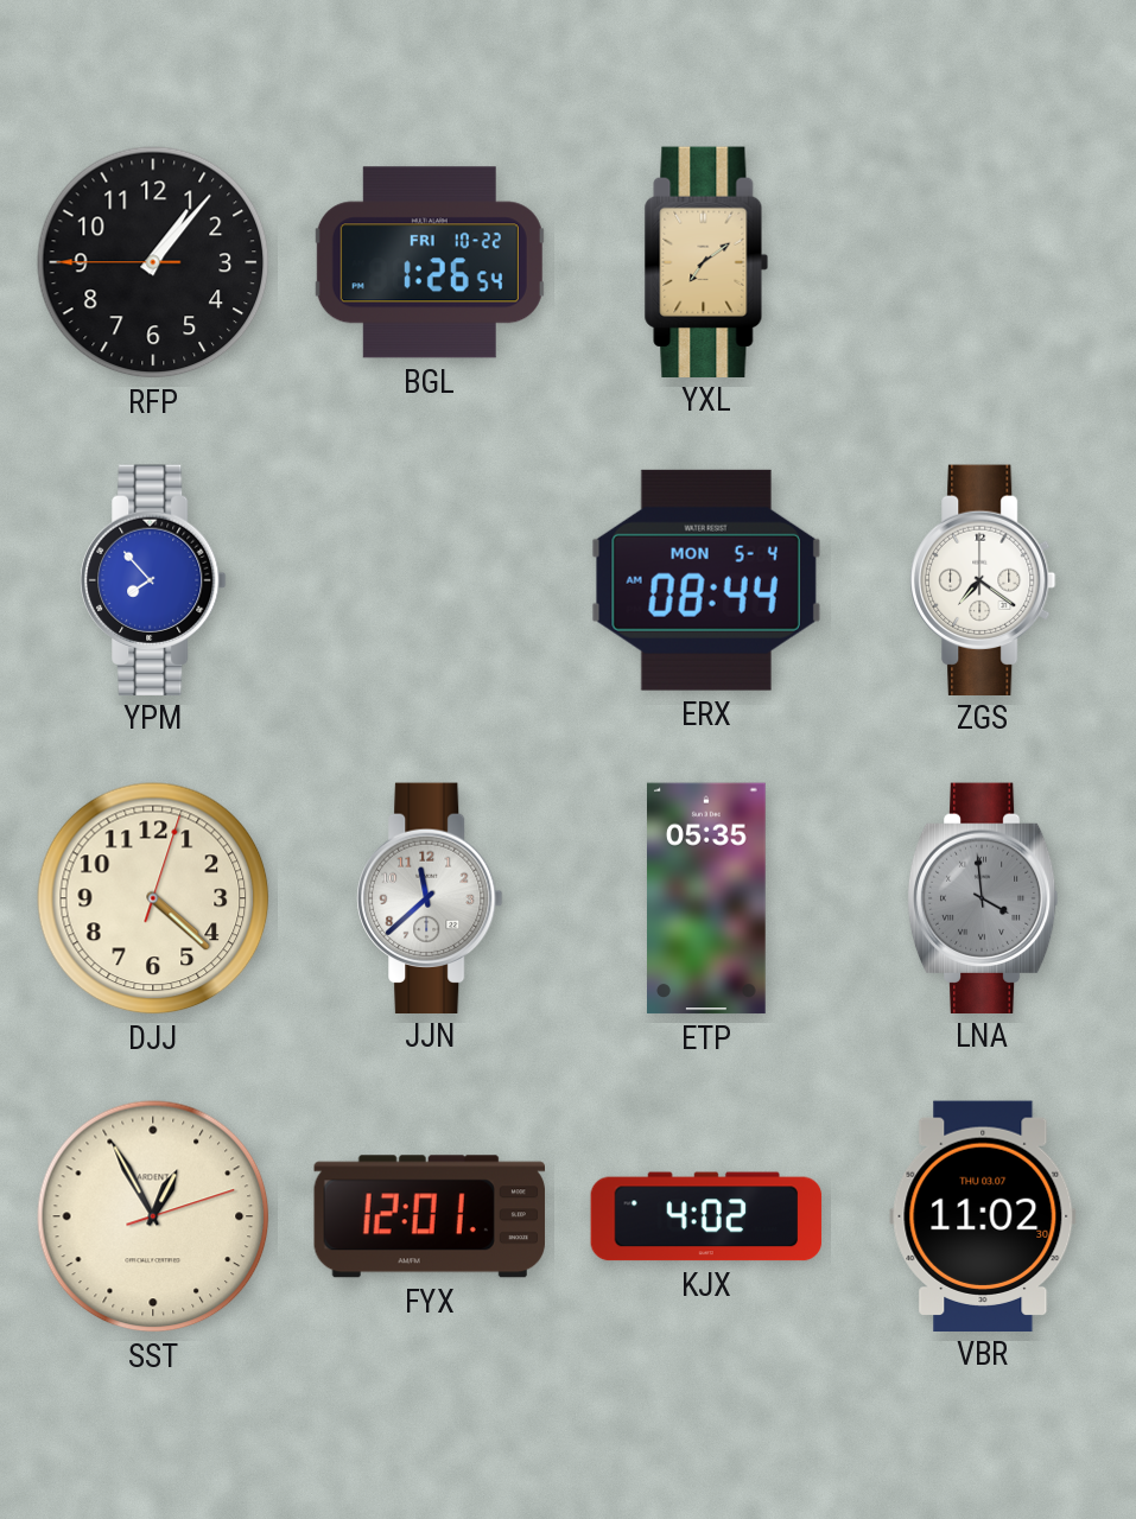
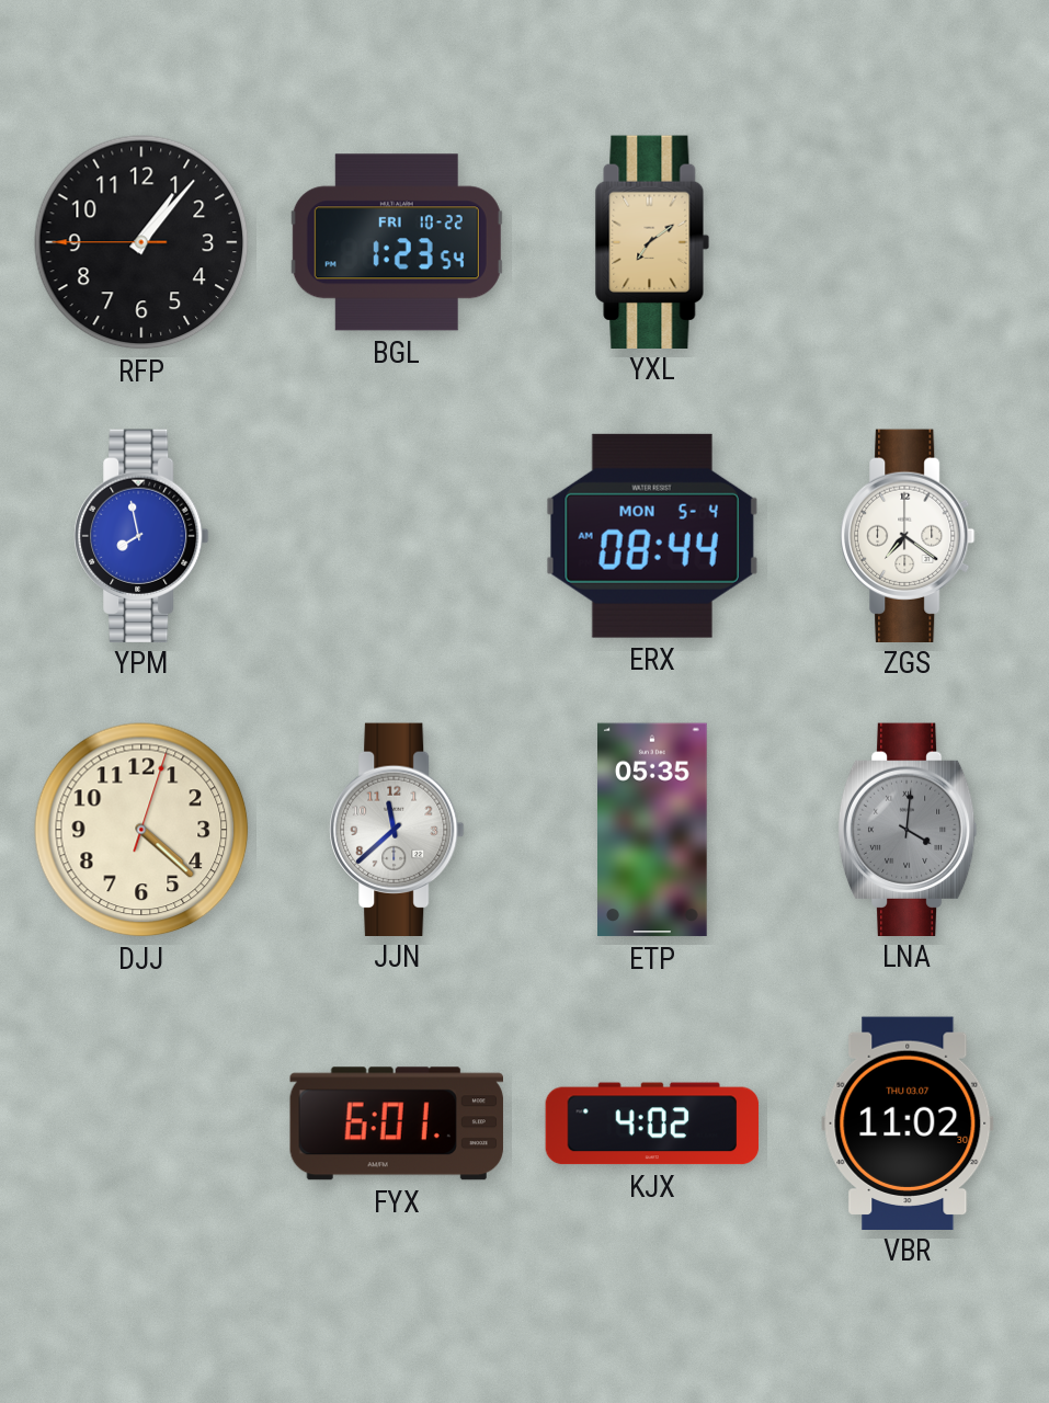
BGL: 1:26 -> 1:23
YPM: 7:53 -> 7:58
LNA: 3:59 -> 4:01
SST: 12:55 -> none
FYX: 12:01 -> 6:01
